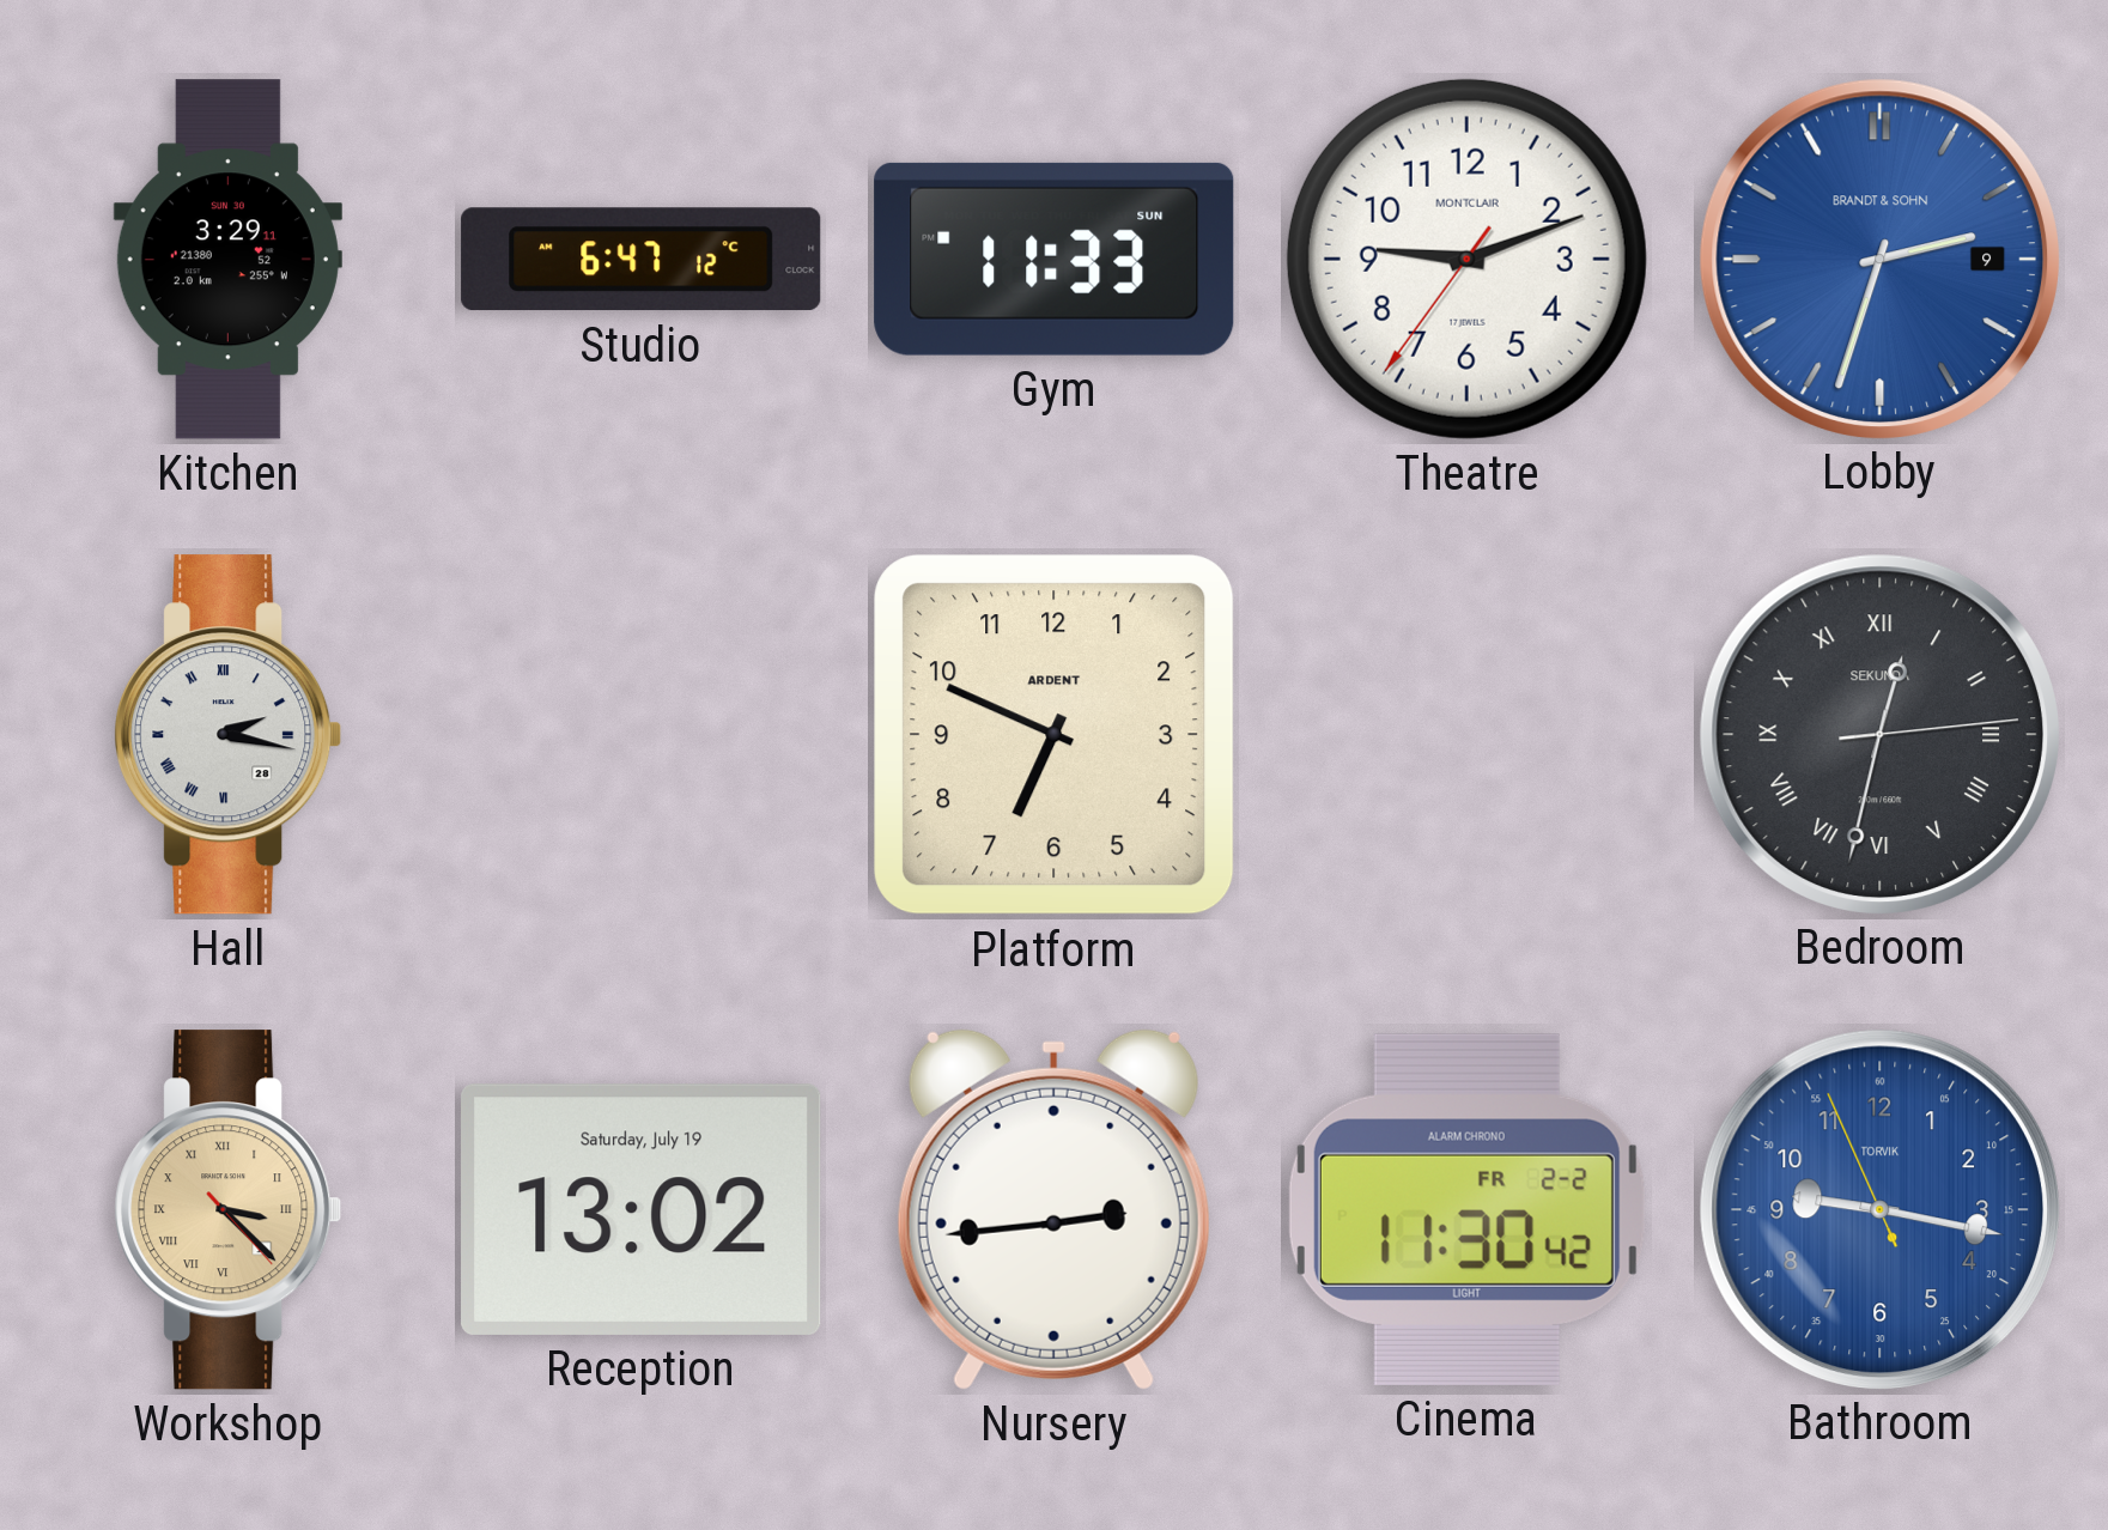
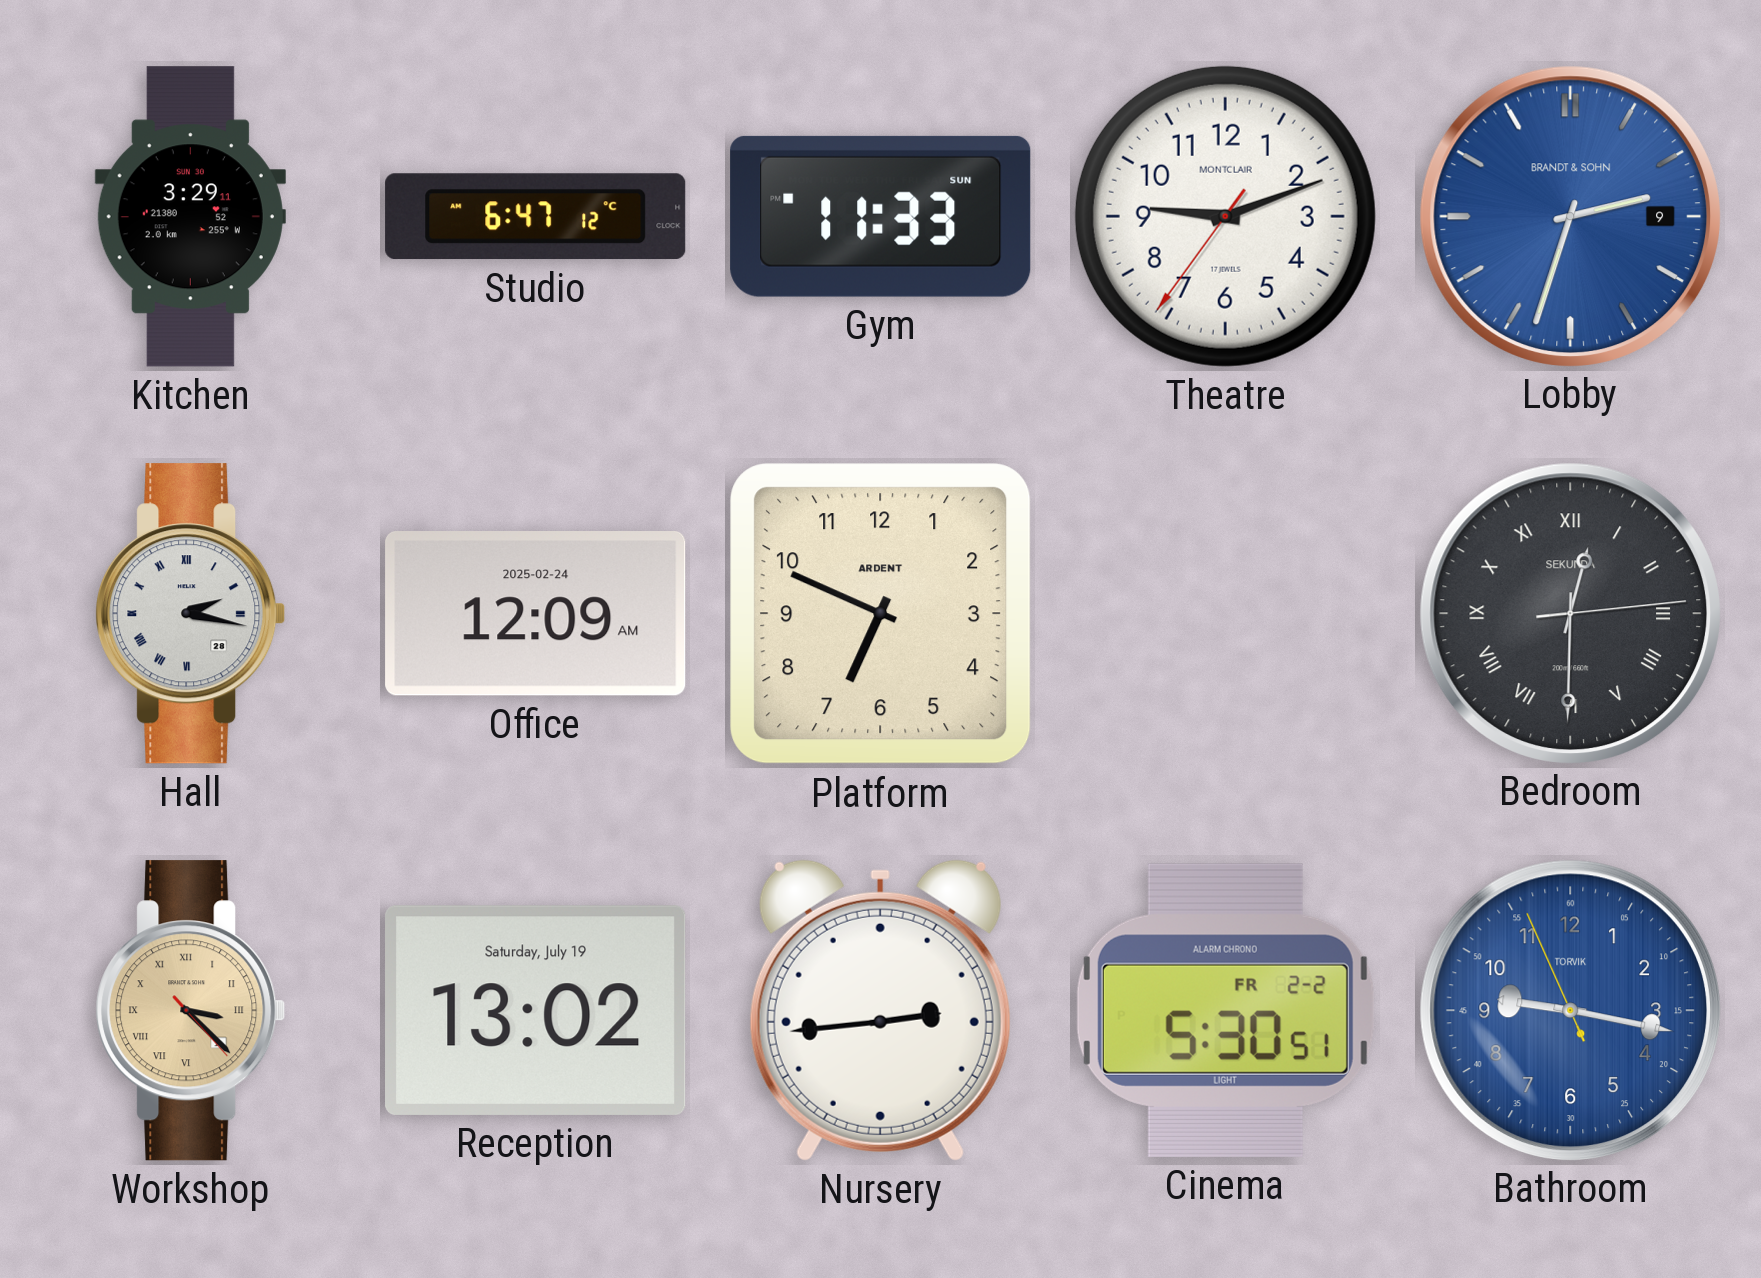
Office: none -> 12:09
Bedroom: 12:32 -> 12:30
Cinema: 11:30 -> 5:30
